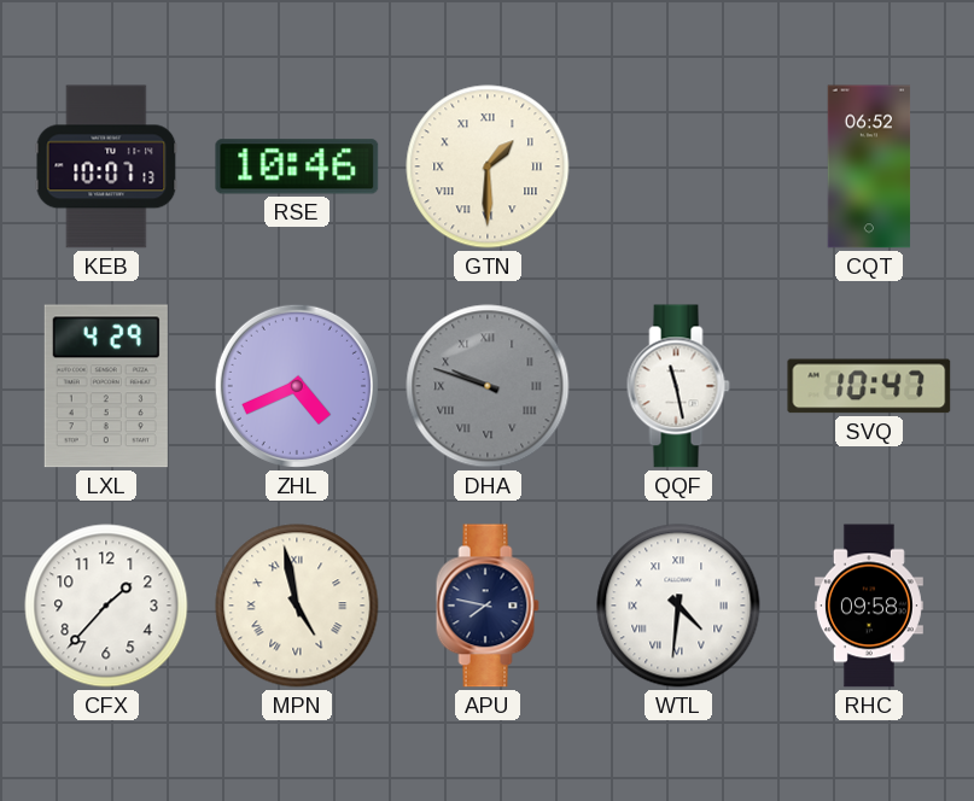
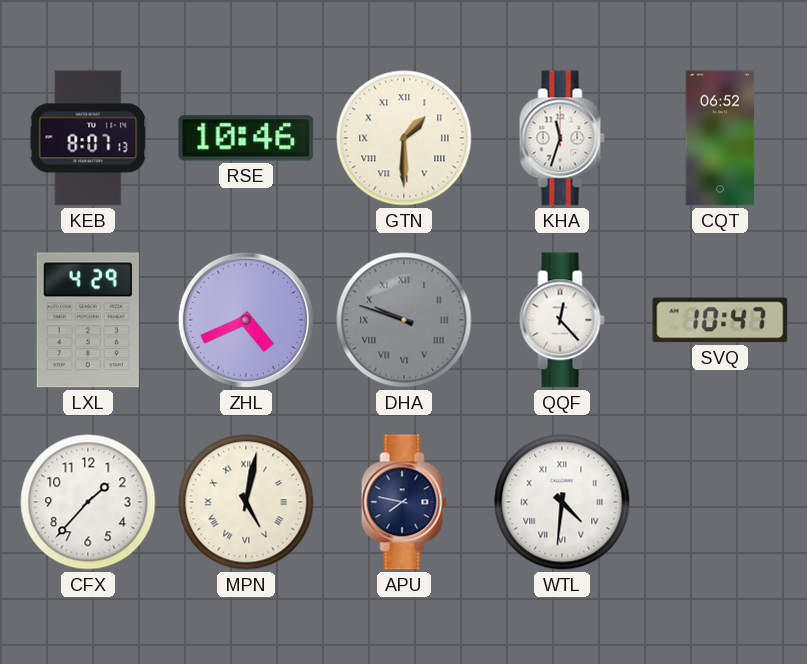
KEB: 10:07 -> 8:07
KHA: none -> 11:33
QQF: 11:28 -> 12:23
MPN: 4:58 -> 5:02
RHC: 09:58 -> none
